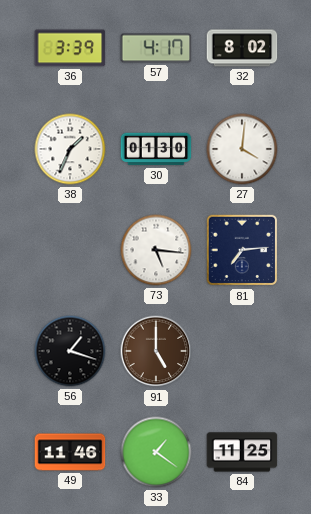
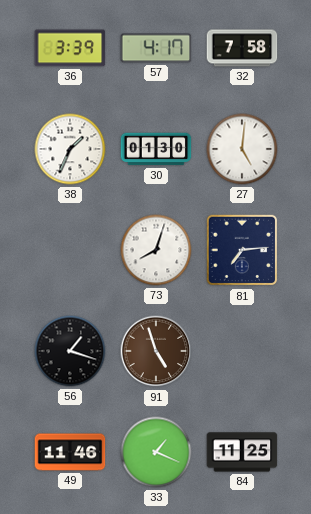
32: 8:02 -> 7:58
27: 4:01 -> 5:01
73: 5:16 -> 8:03
91: 5:00 -> 4:57
33: 1:21 -> 1:19
